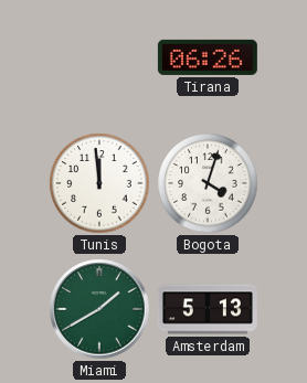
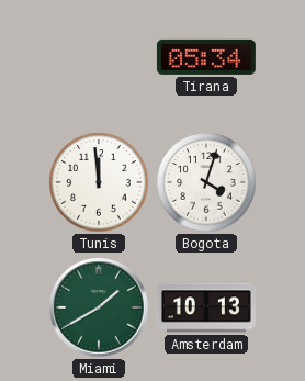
Tirana: 06:26 -> 05:34
Amsterdam: 5:13 -> 10:13
